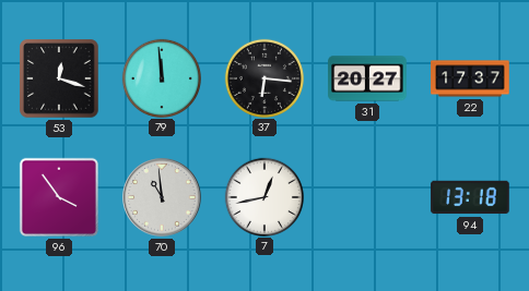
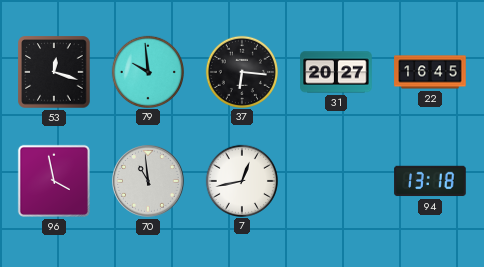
79: 11:59 -> 9:59
22: 17:37 -> 16:45
96: 3:54 -> 3:58
